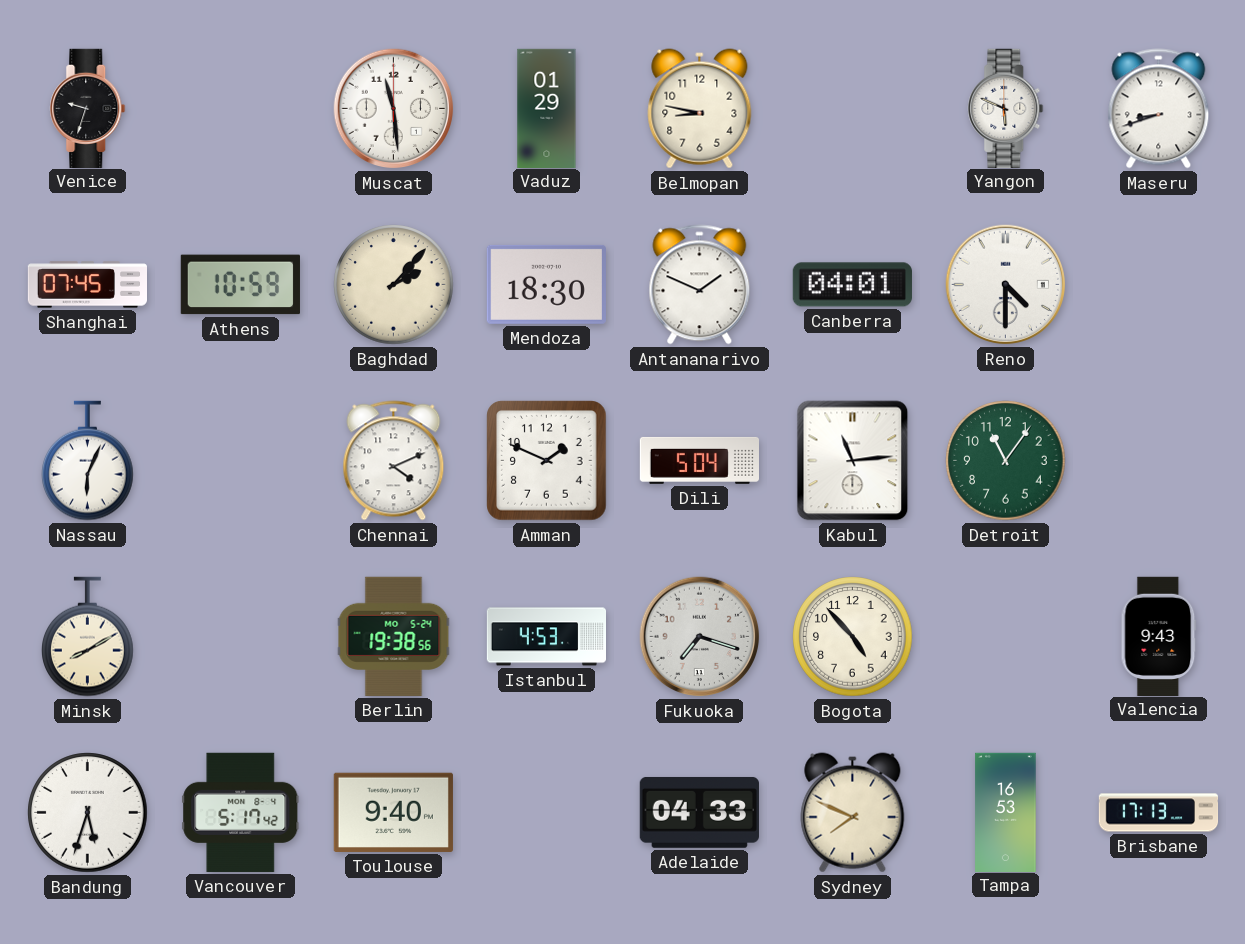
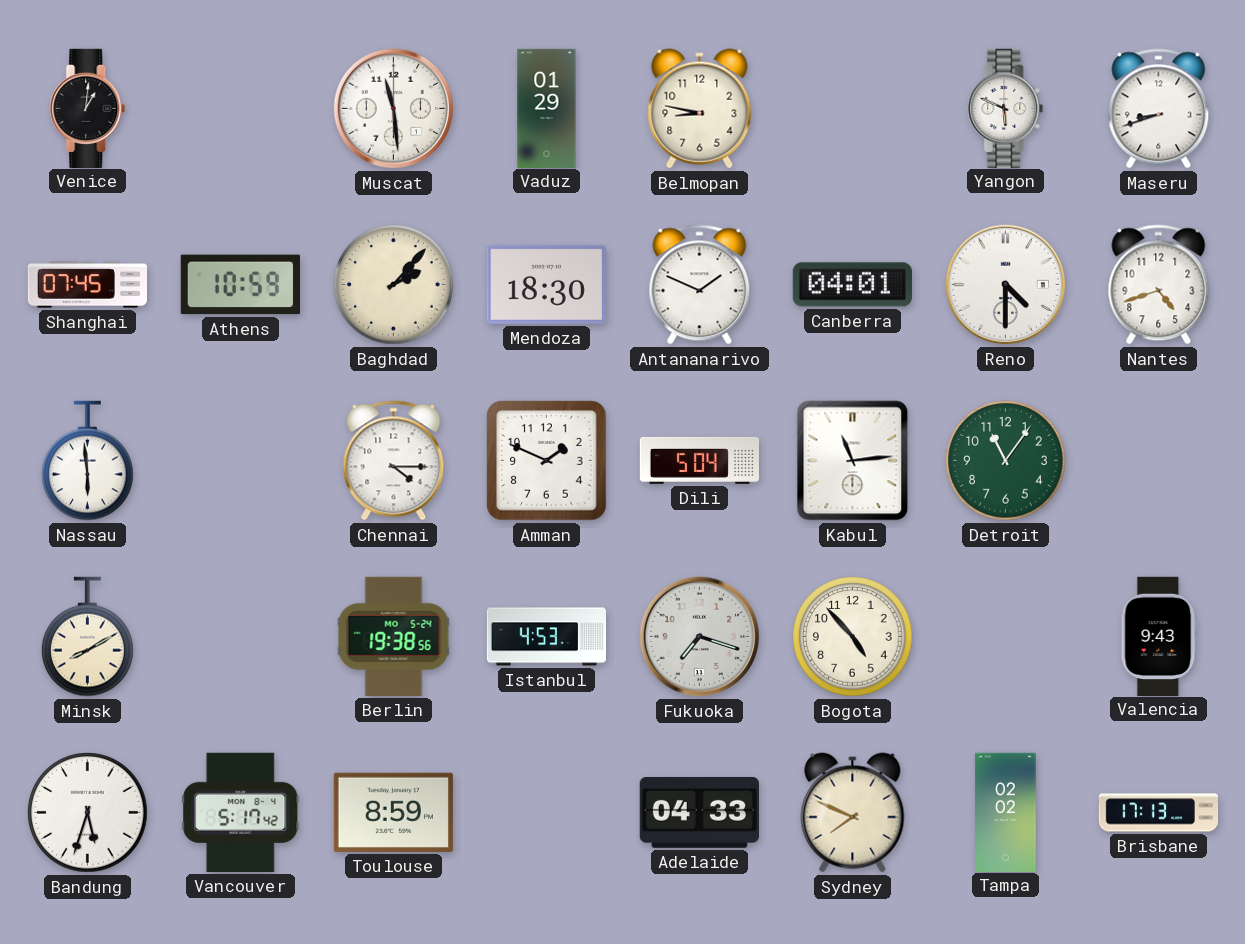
Venice: 9:33 -> 1:01
Nantes: none -> 4:42
Nassau: 6:04 -> 5:59
Chennai: 4:11 -> 4:15
Toulouse: 9:40 -> 8:59
Tampa: 16:53 -> 02:02
